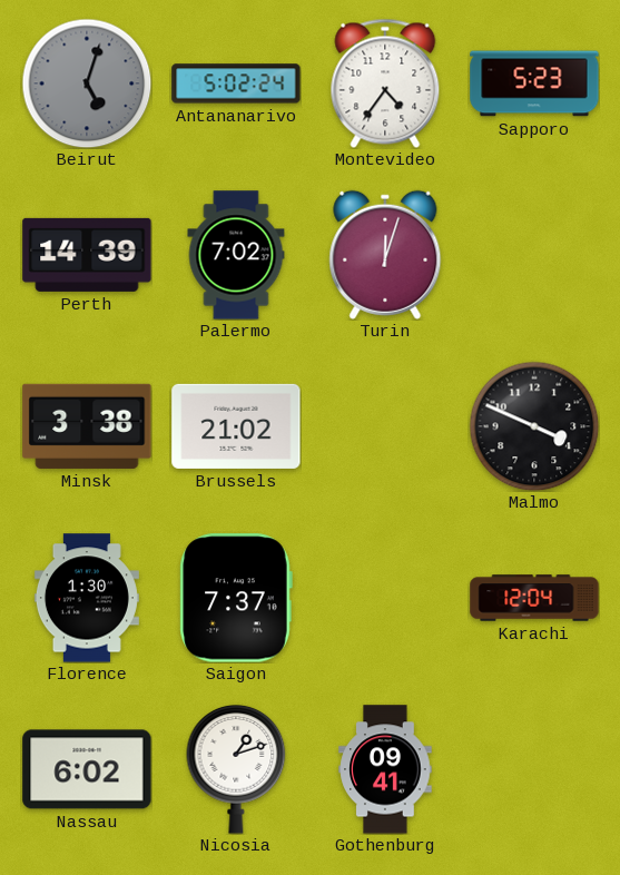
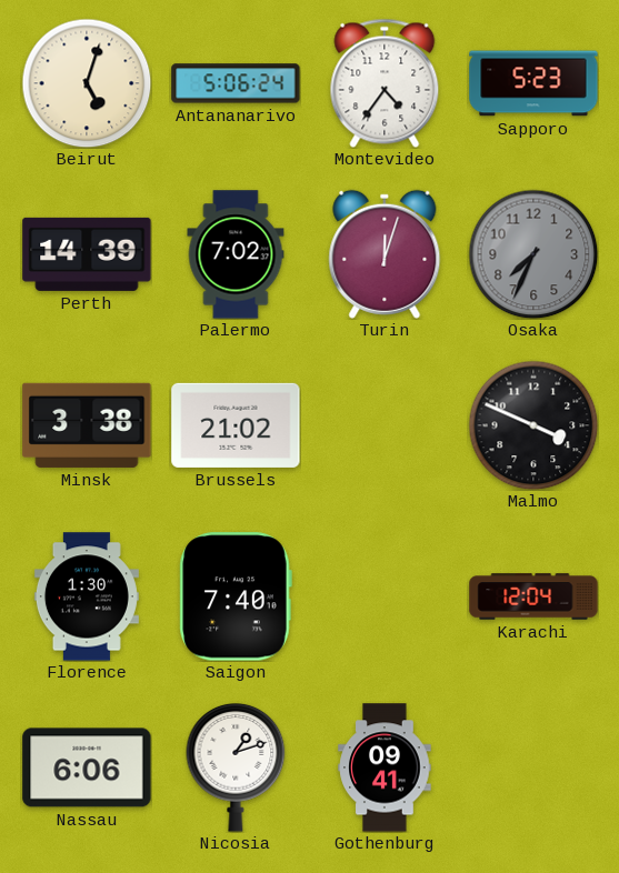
Beirut dial: grey -> cream
Antananarivo: 5:02 -> 5:06
Osaka: none -> 7:34
Saigon: 7:37 -> 7:40
Nassau: 6:02 -> 6:06
